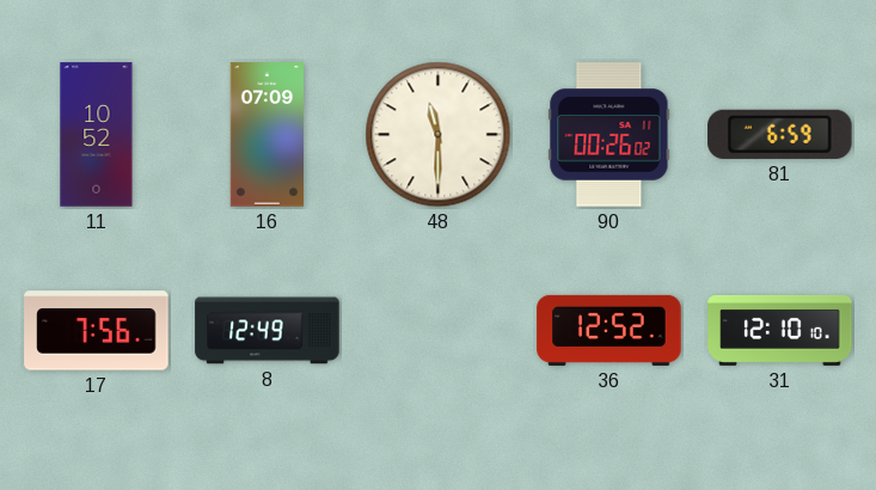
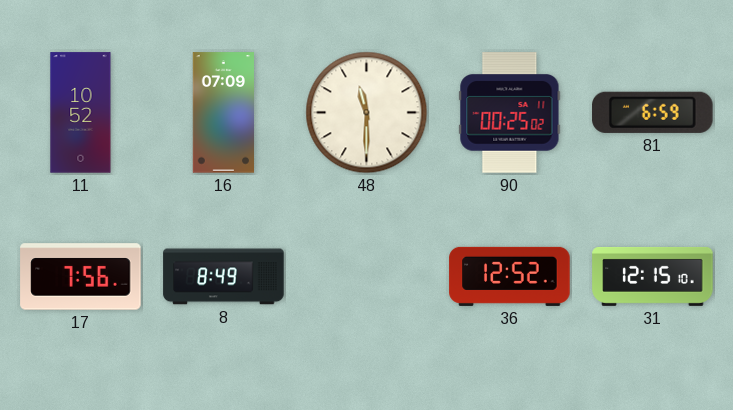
90: 00:26 -> 00:25
8: 12:49 -> 8:49
31: 12:10 -> 12:15
